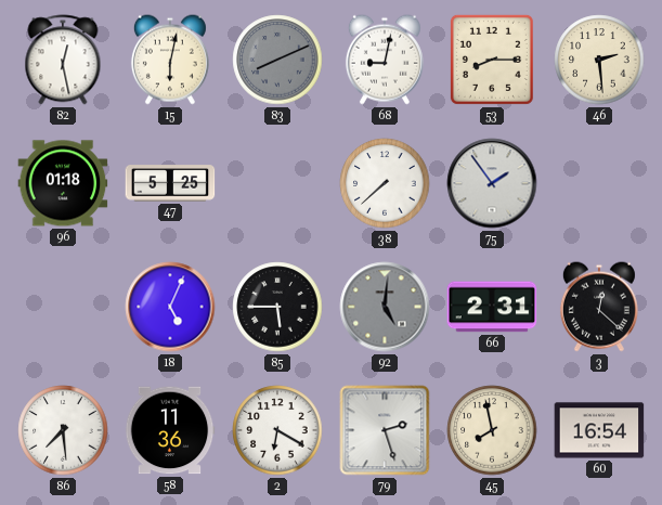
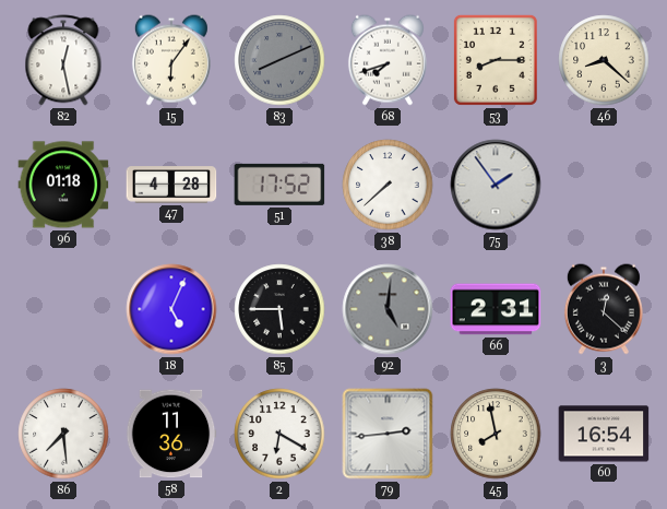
15: 6:02 -> 6:06
68: 9:02 -> 7:42
46: 2:29 -> 8:22
47: 5:25 -> 4:28
51: none -> 17:52
79: 2:27 -> 2:44
